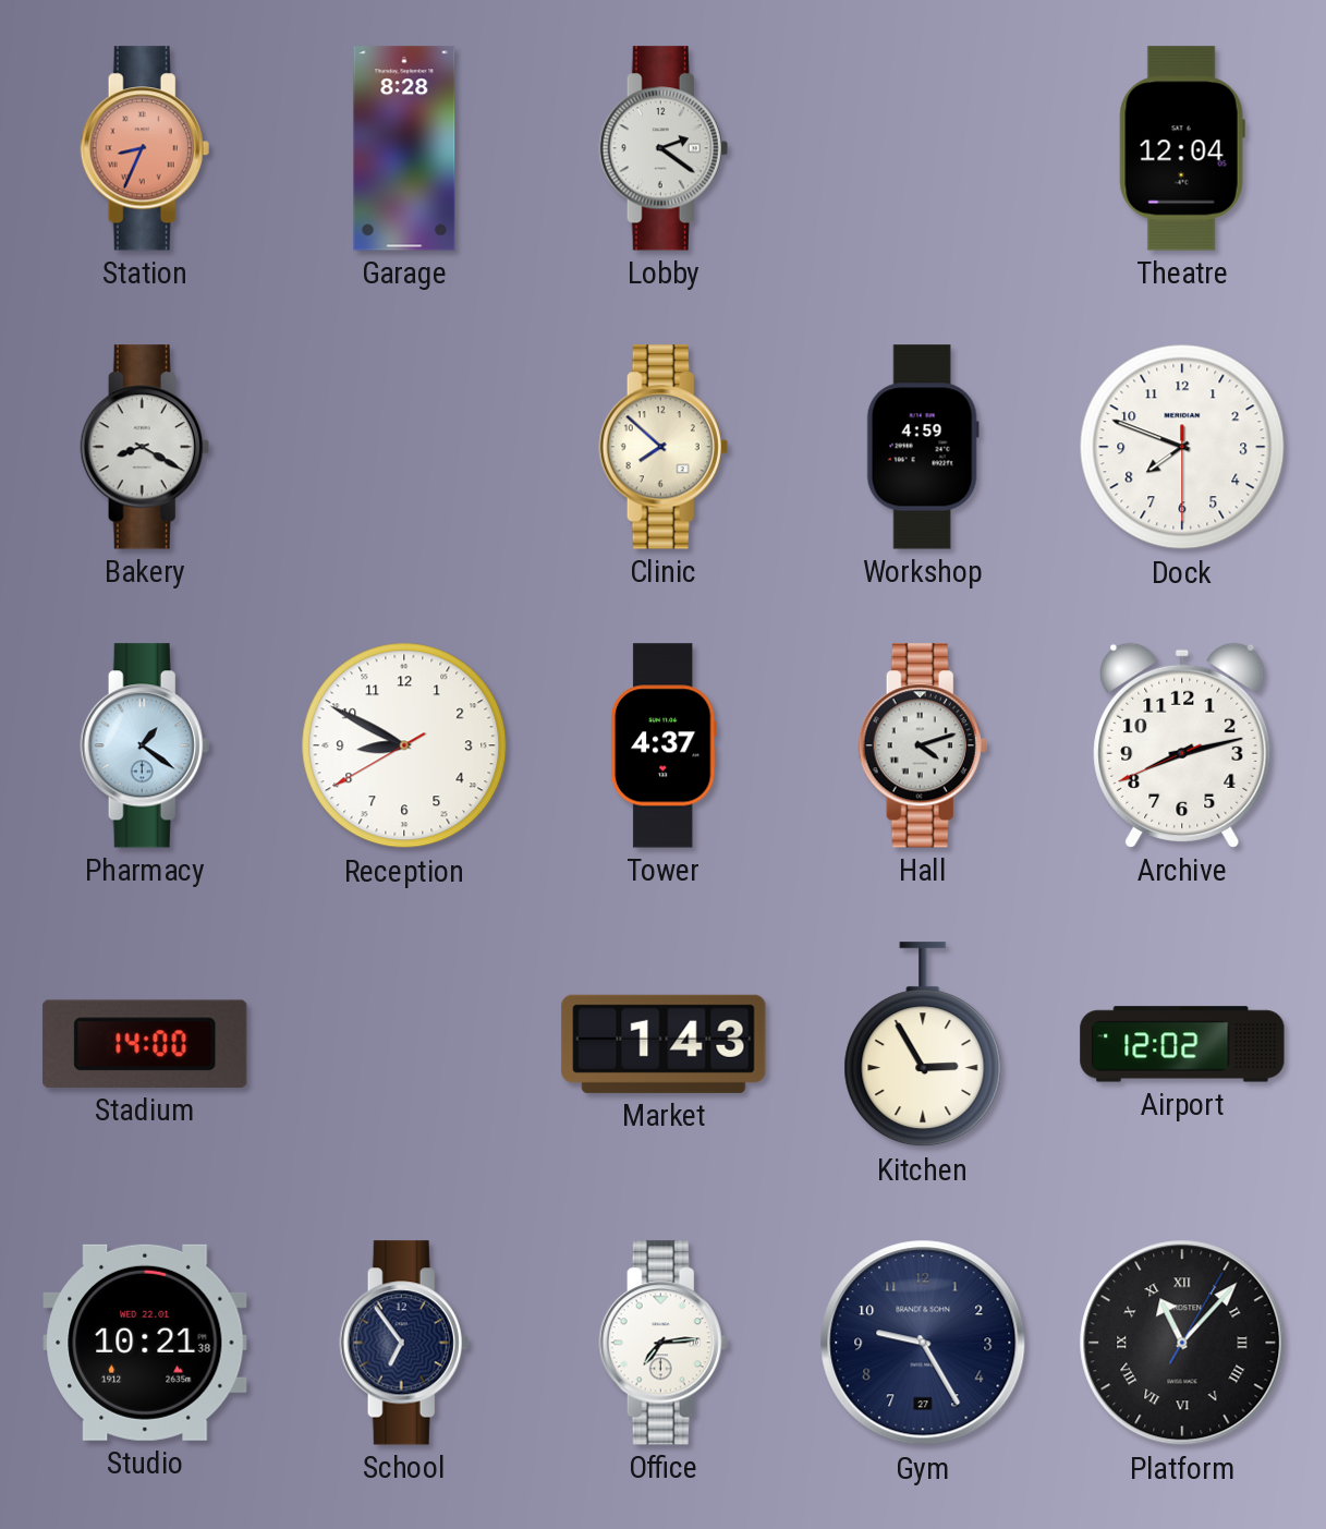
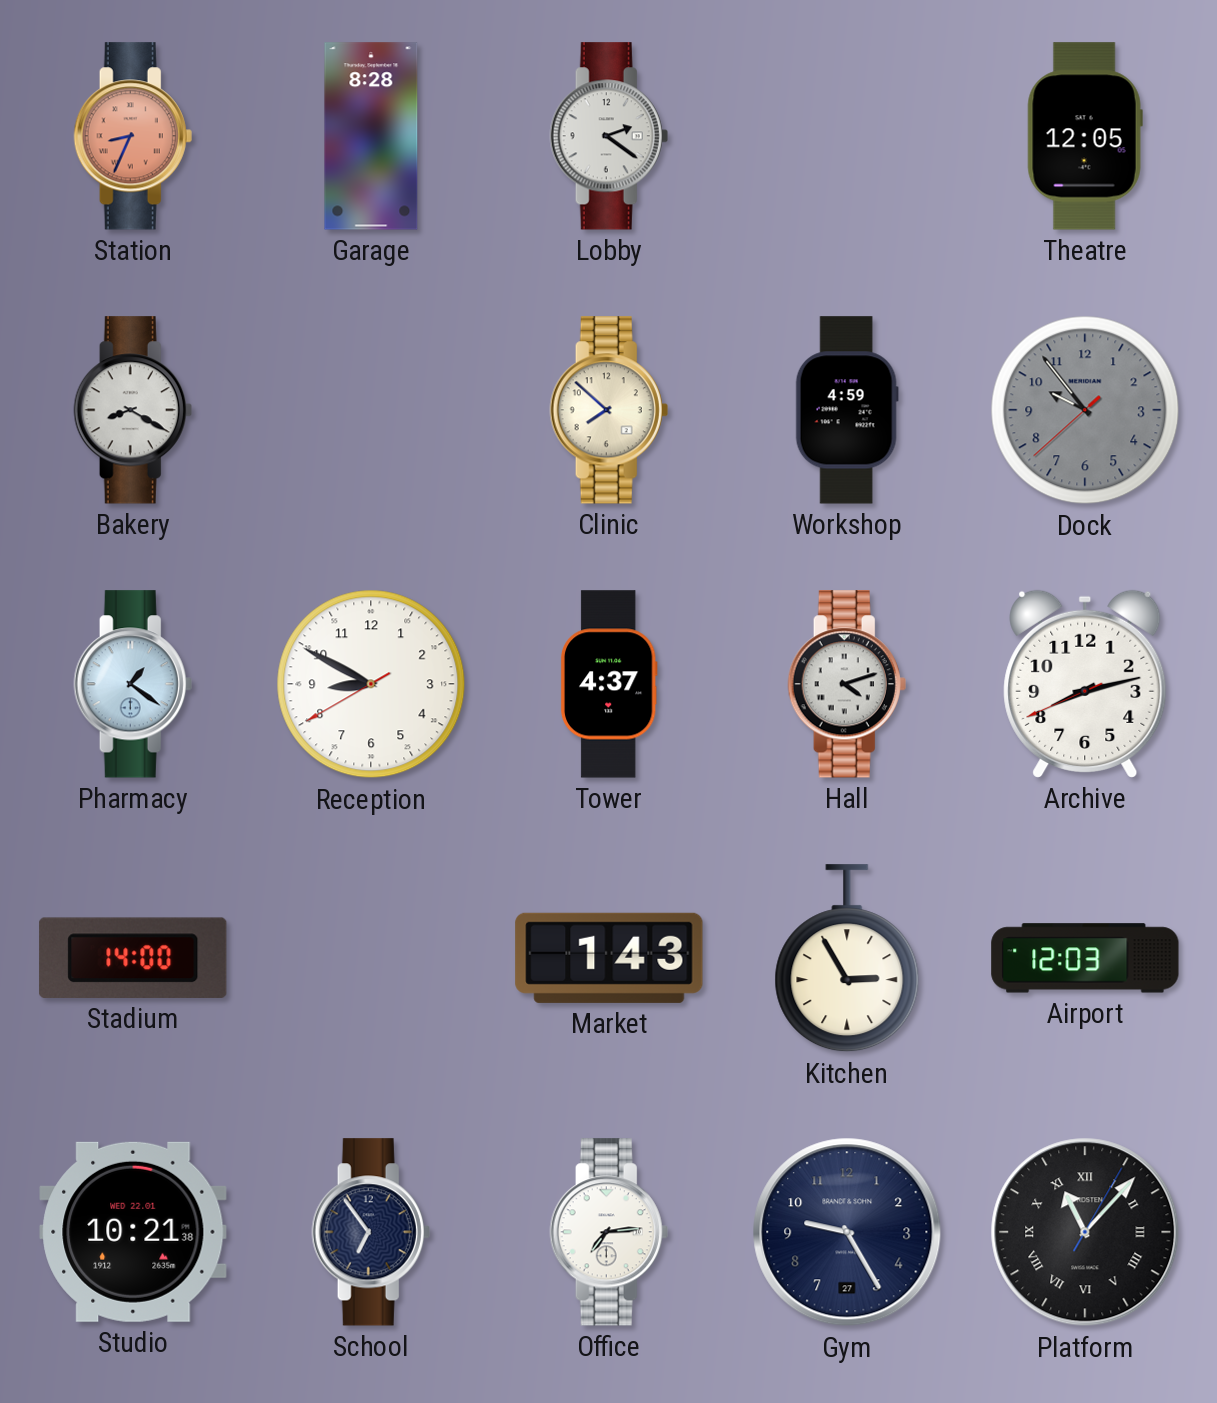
Theatre: 12:04 -> 12:05
Dock: 7:48 -> 9:53
Dock dial: white -> grey
Airport: 12:02 -> 12:03
